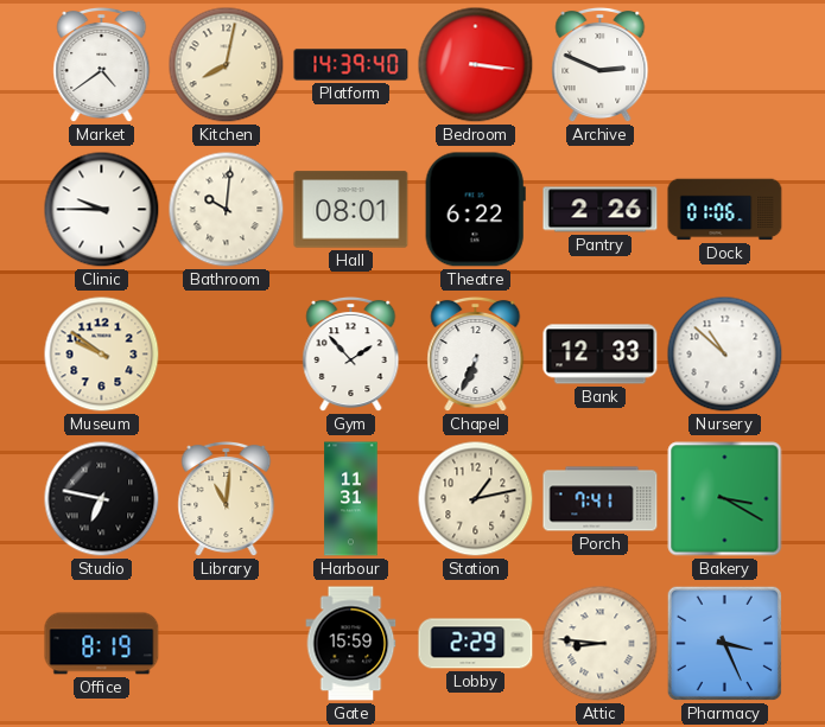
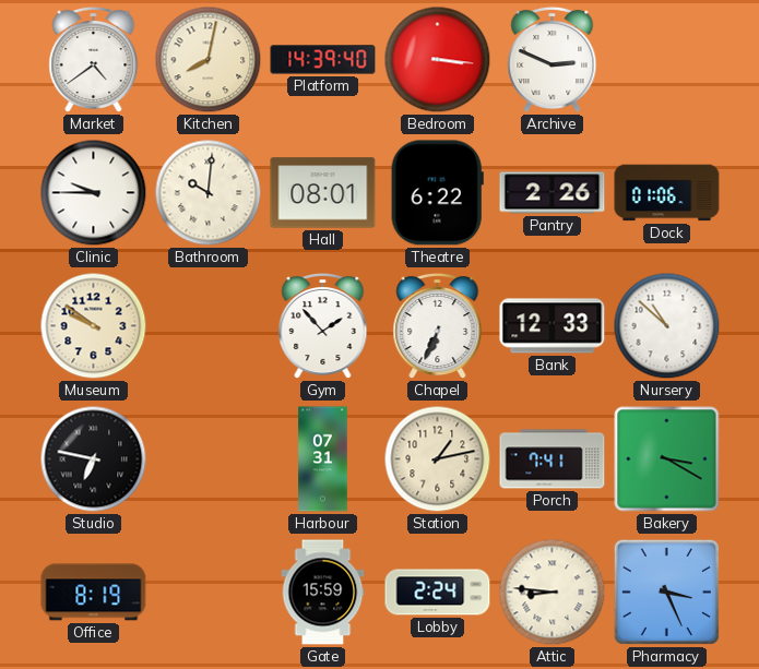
Library: 11:01 -> none
Harbour: 11:31 -> 07:31
Lobby: 2:29 -> 2:24
